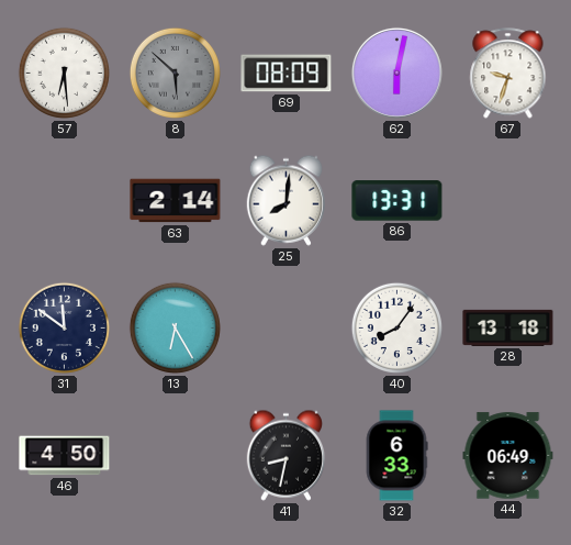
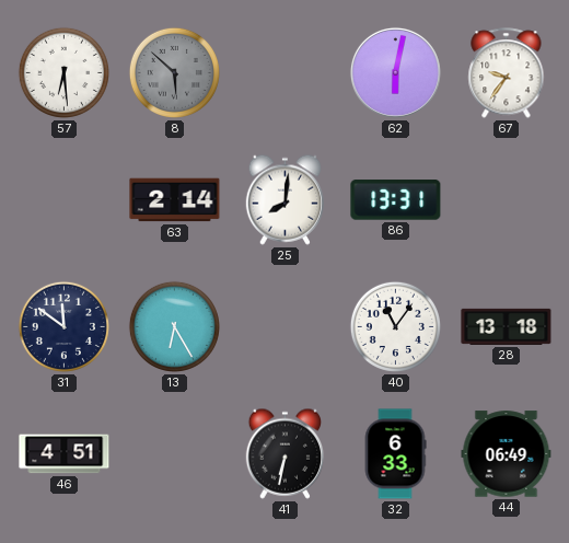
69: 08:09 -> none
67: 9:33 -> 9:36
40: 8:06 -> 11:06
46: 4:50 -> 4:51
41: 8:32 -> 6:32
